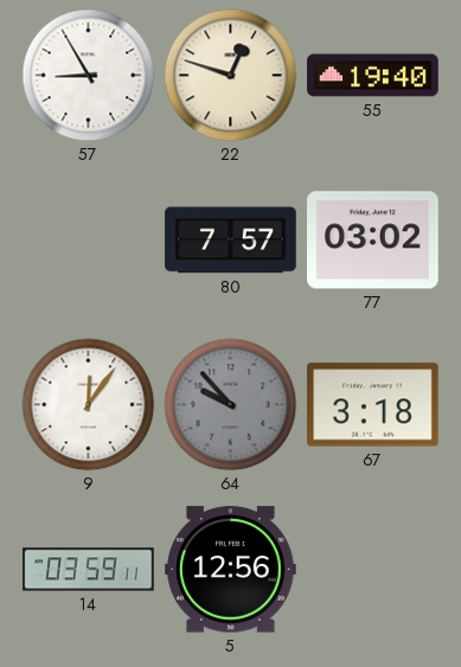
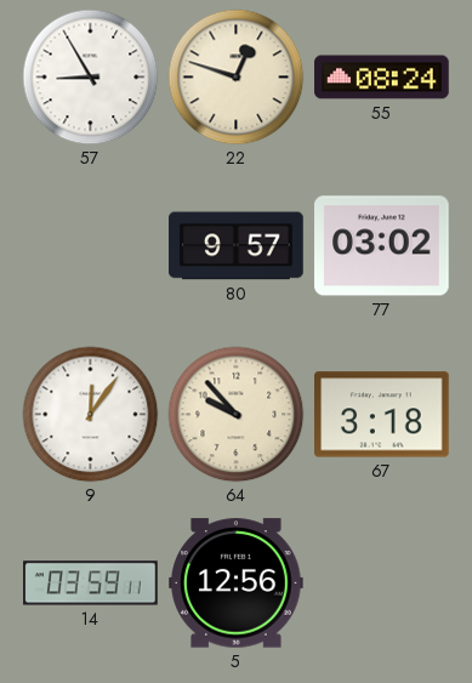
55: 19:40 -> 08:24
80: 7:57 -> 9:57
64 dial: grey -> cream
